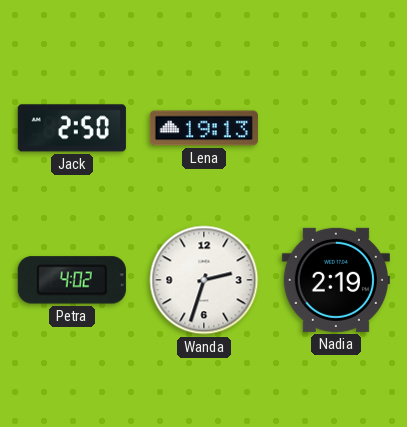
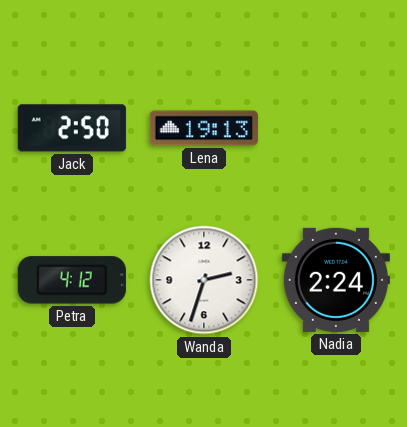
Petra: 4:02 -> 4:12
Nadia: 2:19 -> 2:24
